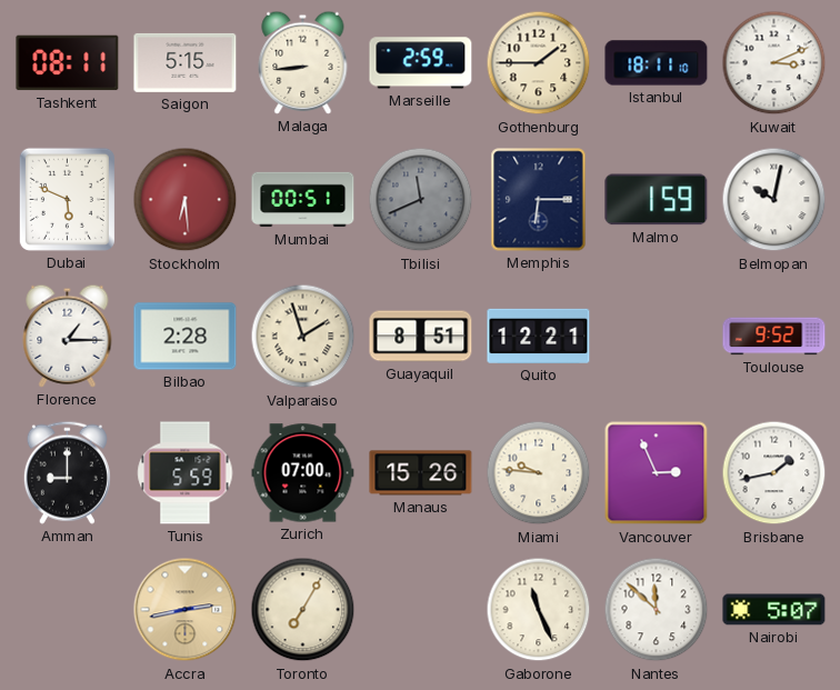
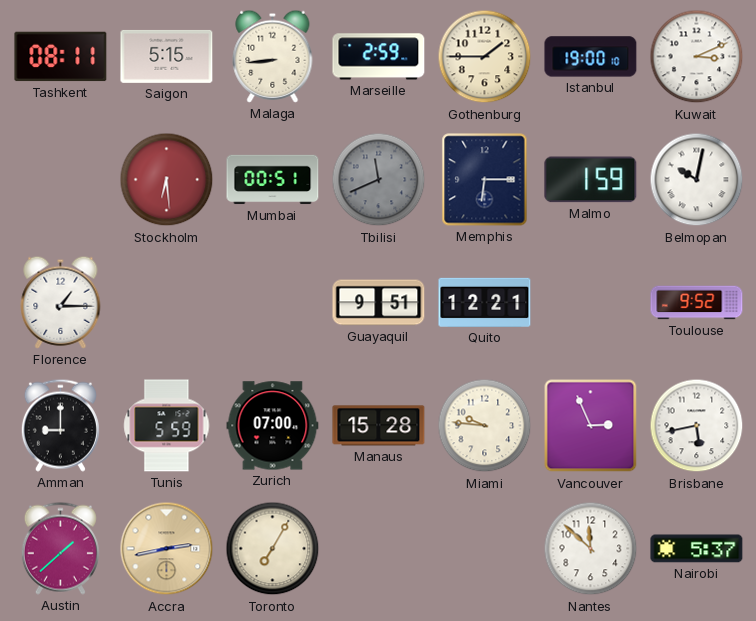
Istanbul: 18:11 -> 19:00
Dubai: 5:49 -> none
Bilbao: 2:28 -> none
Valparaiso: 1:57 -> none
Guayaquil: 8:51 -> 9:51
Manaus: 15:26 -> 15:28
Brisbane: 1:43 -> 5:43
Austin: none -> 1:38
Gaborone: 11:26 -> none
Nairobi: 5:07 -> 5:37
